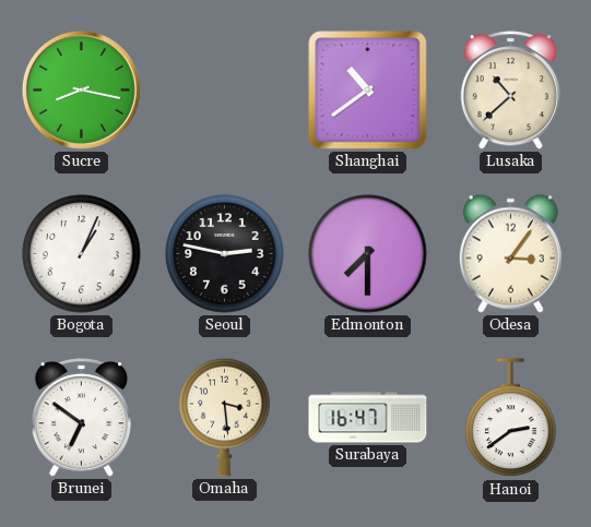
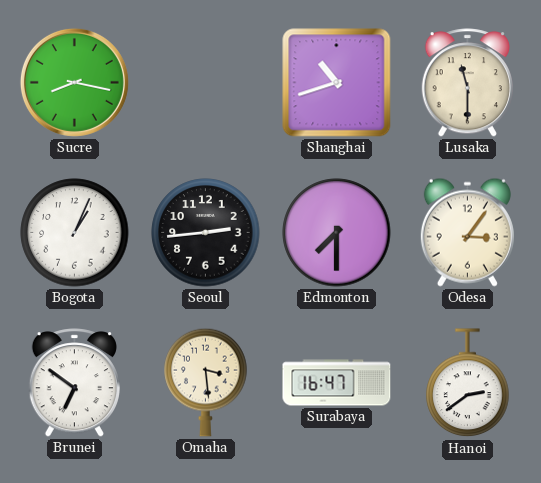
Shanghai: 10:39 -> 10:42
Lusaka: 10:38 -> 11:30
Seoul: 2:47 -> 2:44
